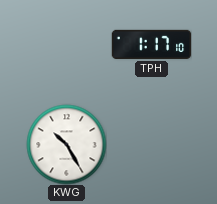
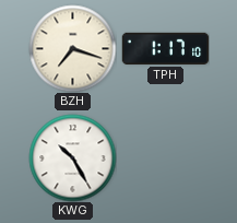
BZH: none -> 7:18
